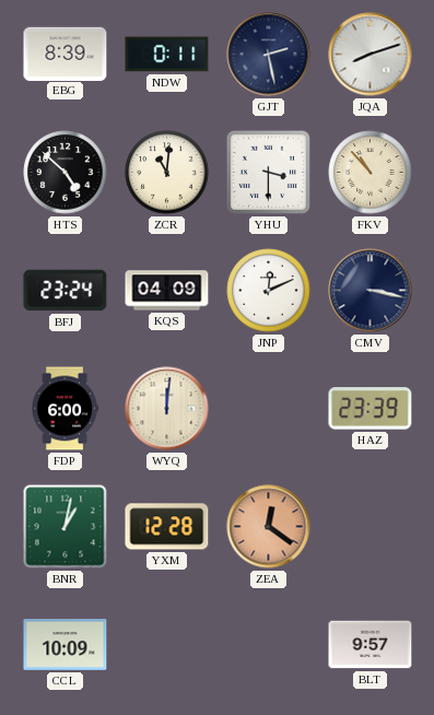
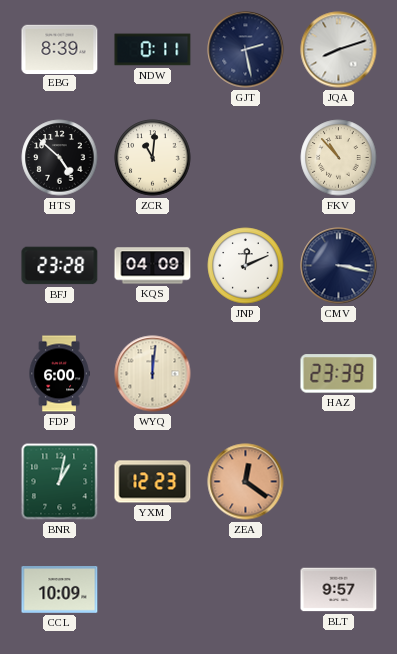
YHU: 3:30 -> none
BFJ: 23:24 -> 23:28
YXM: 12:28 -> 12:23
